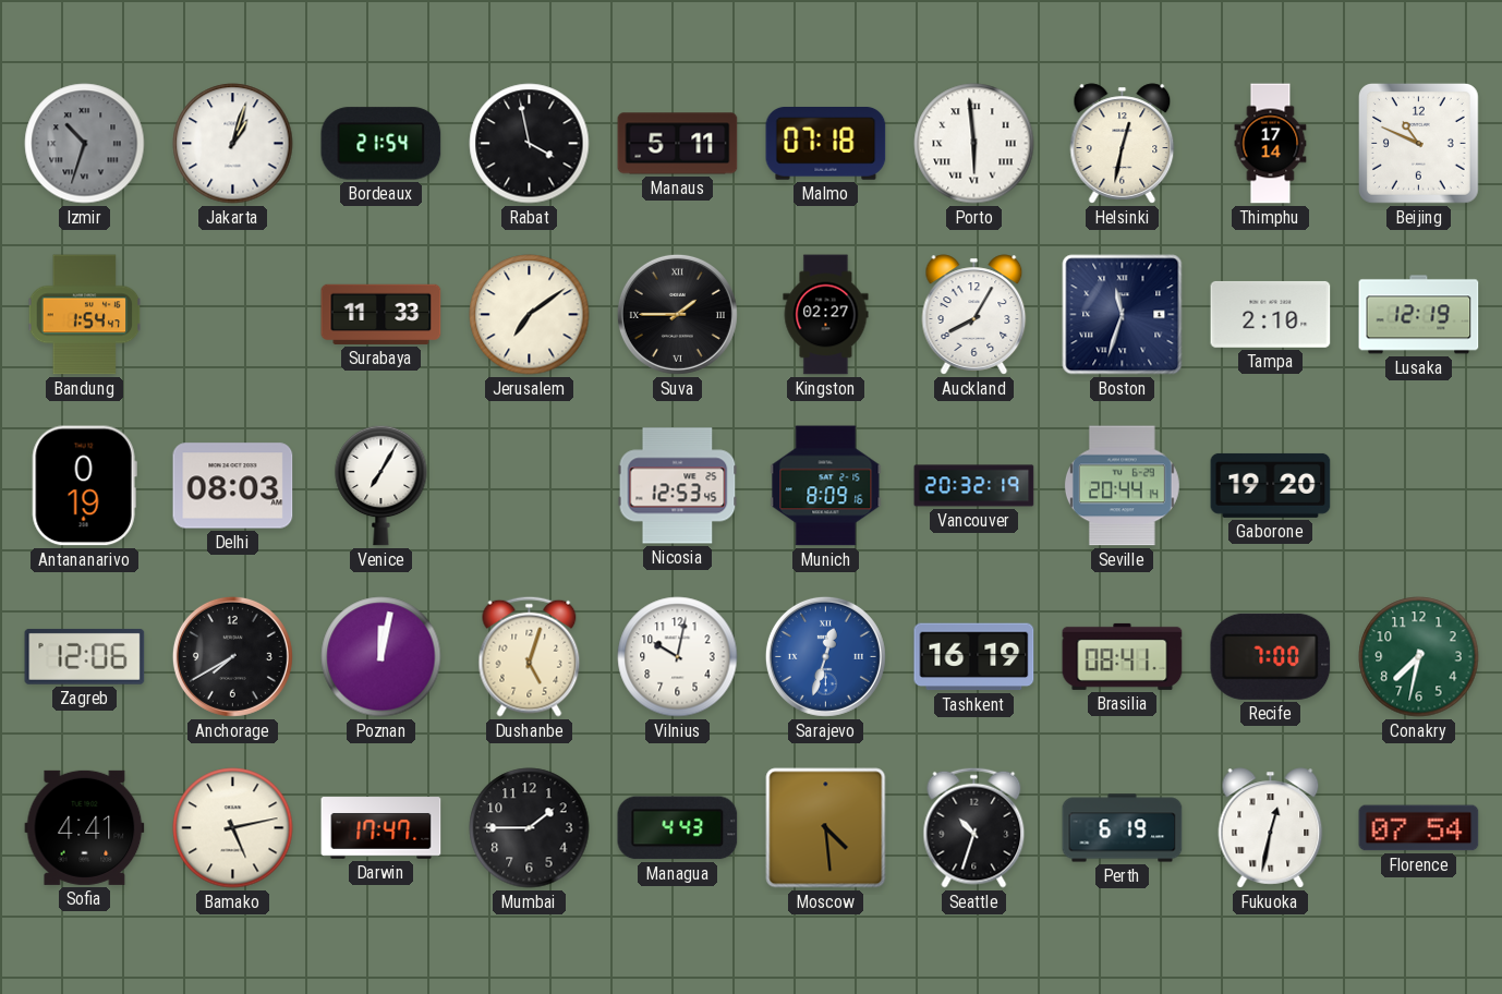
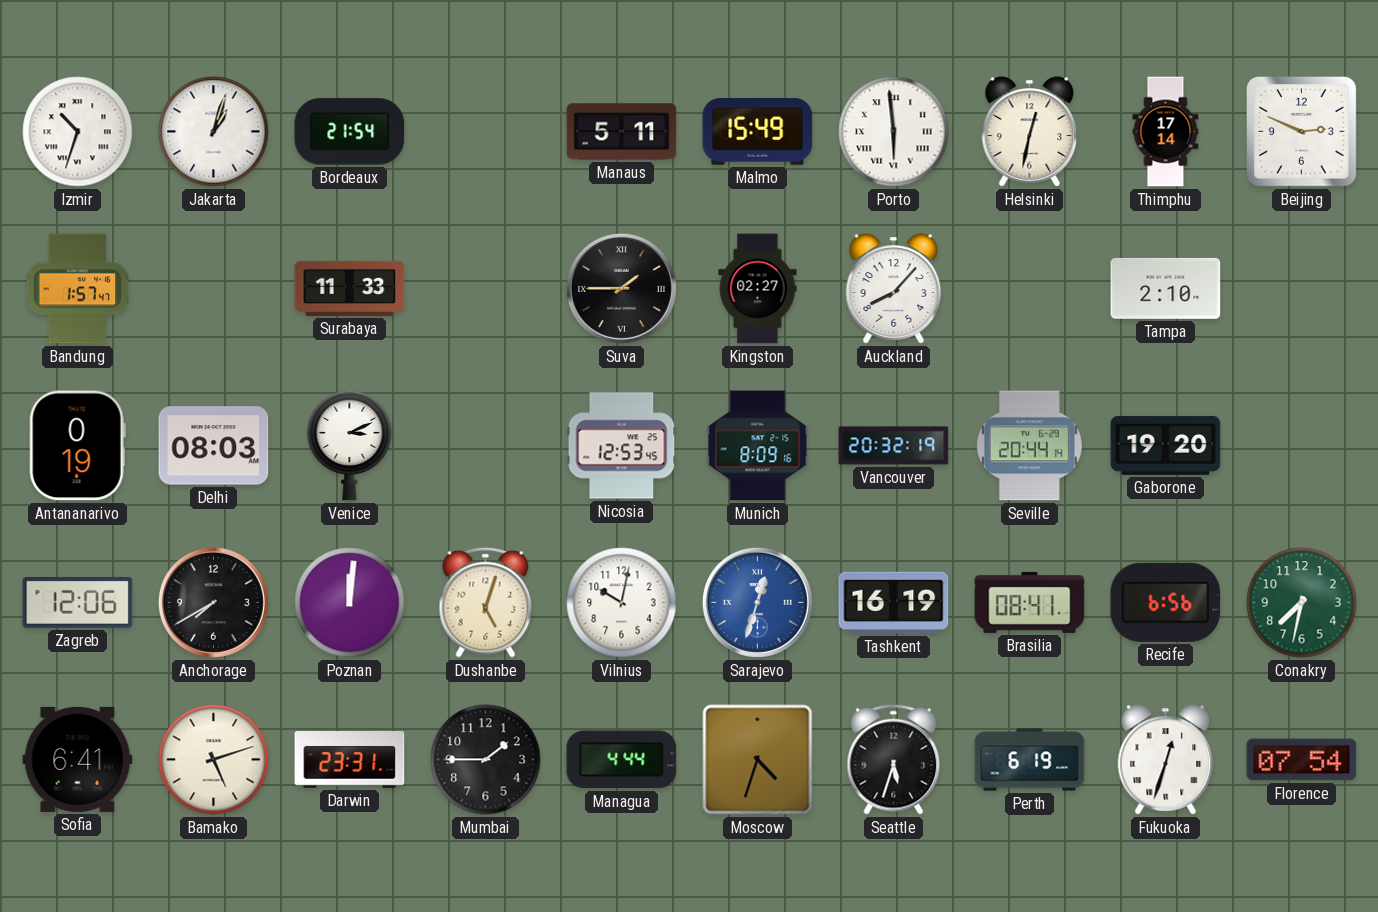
Izmir dial: grey -> white
Rabat: 3:58 -> none
Malmo: 07:18 -> 15:49
Beijing: 10:49 -> 2:49
Bandung: 1:54 -> 1:57
Jerusalem: 7:09 -> none
Auckland: 8:05 -> 8:07
Boston: 11:33 -> none
Lusaka: 12:19 -> none
Venice: 7:05 -> 3:11
Poznan: 12:02 -> 12:01
Recife: 7:00 -> 6:56
Sofia: 4:41 -> 6:41
Bamako: 5:13 -> 5:12
Darwin: 17:47 -> 23:31
Managua: 4:43 -> 4:44
Moscow: 4:29 -> 4:33
Seattle: 10:33 -> 5:33
Fukuoka: 12:32 -> 12:33
